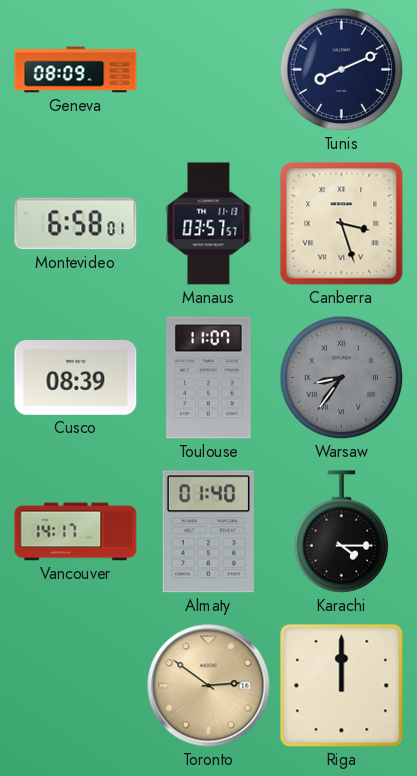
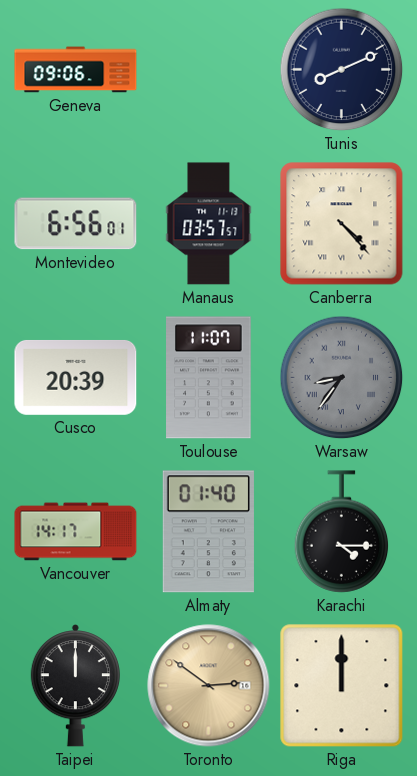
Geneva: 08:09 -> 09:06
Montevideo: 6:58 -> 6:56
Canberra: 3:27 -> 4:23
Cusco: 08:39 -> 20:39
Taipei: none -> 12:00
